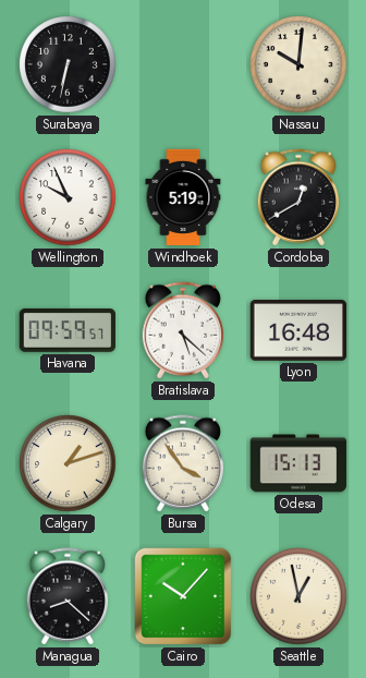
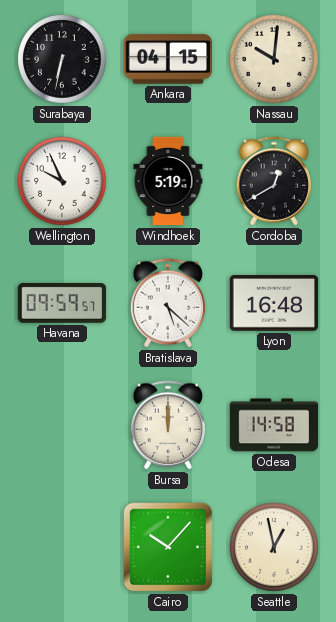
Ankara: none -> 04:15
Calgary: 1:12 -> none
Bursa: 3:54 -> 12:00
Odesa: 15:13 -> 14:58
Managua: 8:22 -> none
